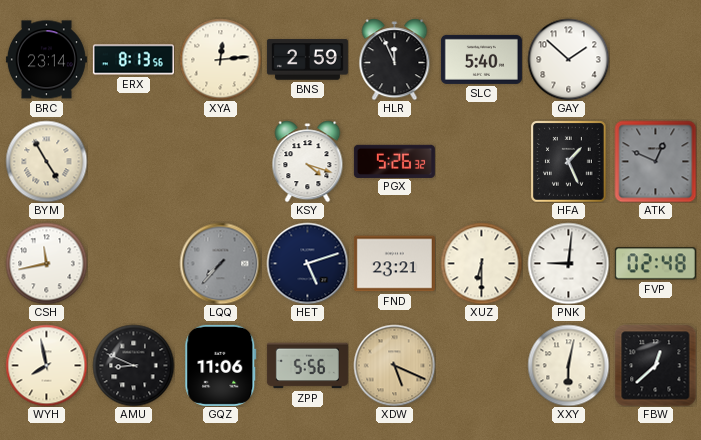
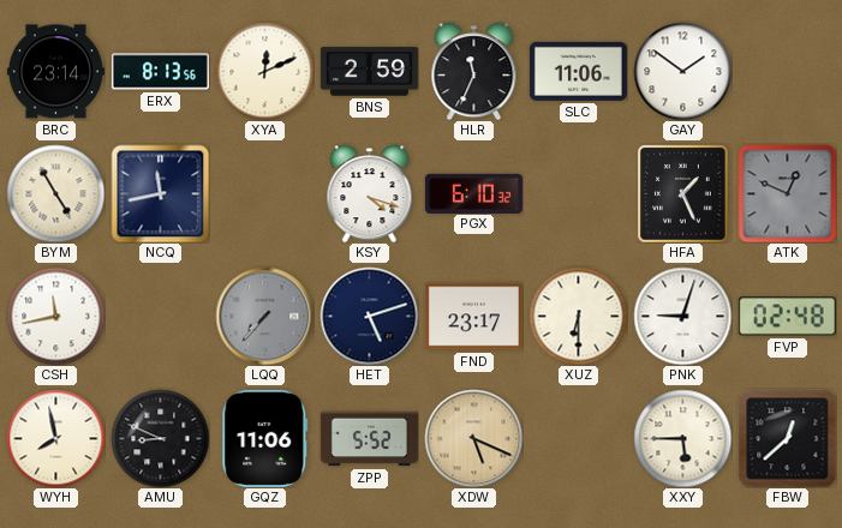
XYA: 12:14 -> 12:11
HLR: 11:56 -> 11:34
SLC: 5:40 -> 11:06
GAY: 1:52 -> 1:51
NCQ: none -> 11:43
PGX: 5:26 -> 6:10
FND: 23:21 -> 23:17
PNK: 9:01 -> 9:03
ZPP: 5:56 -> 5:52
XXY: 6:02 -> 5:45
